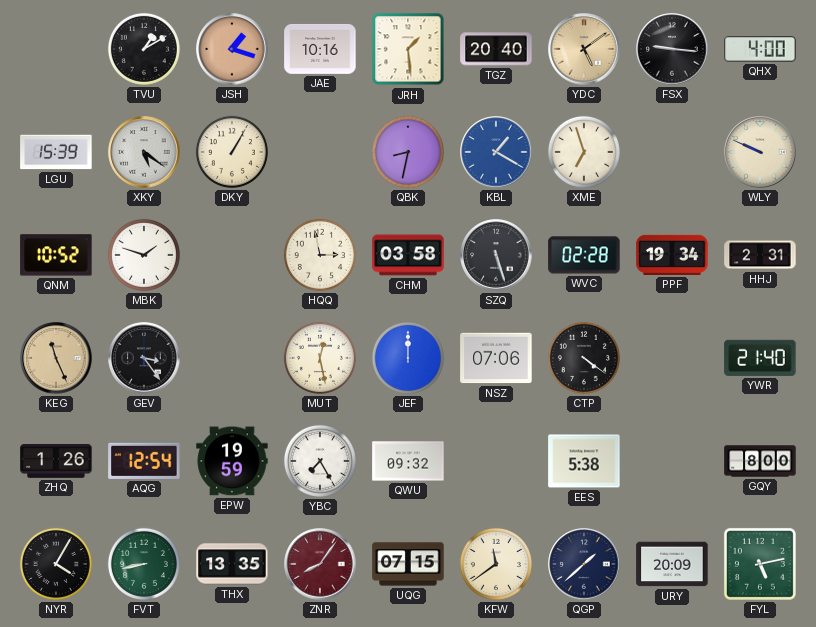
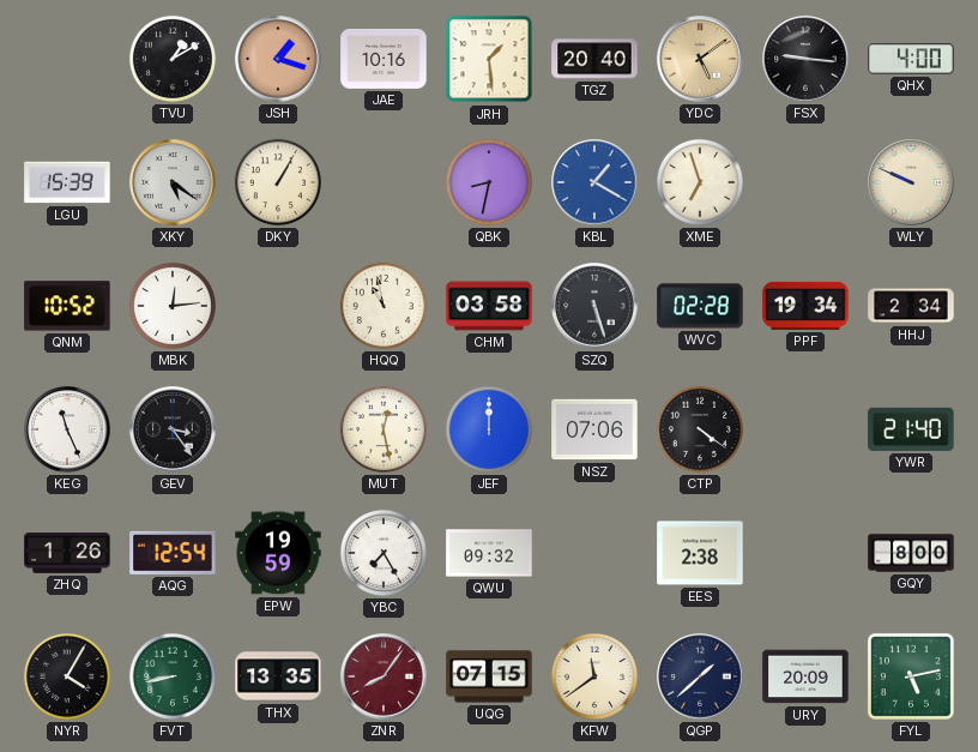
MBK: 1:48 -> 12:14
HQQ: 2:58 -> 10:58
HHJ: 2:31 -> 2:34
KEG dial: champagne -> white
EES: 5:38 -> 2:38
